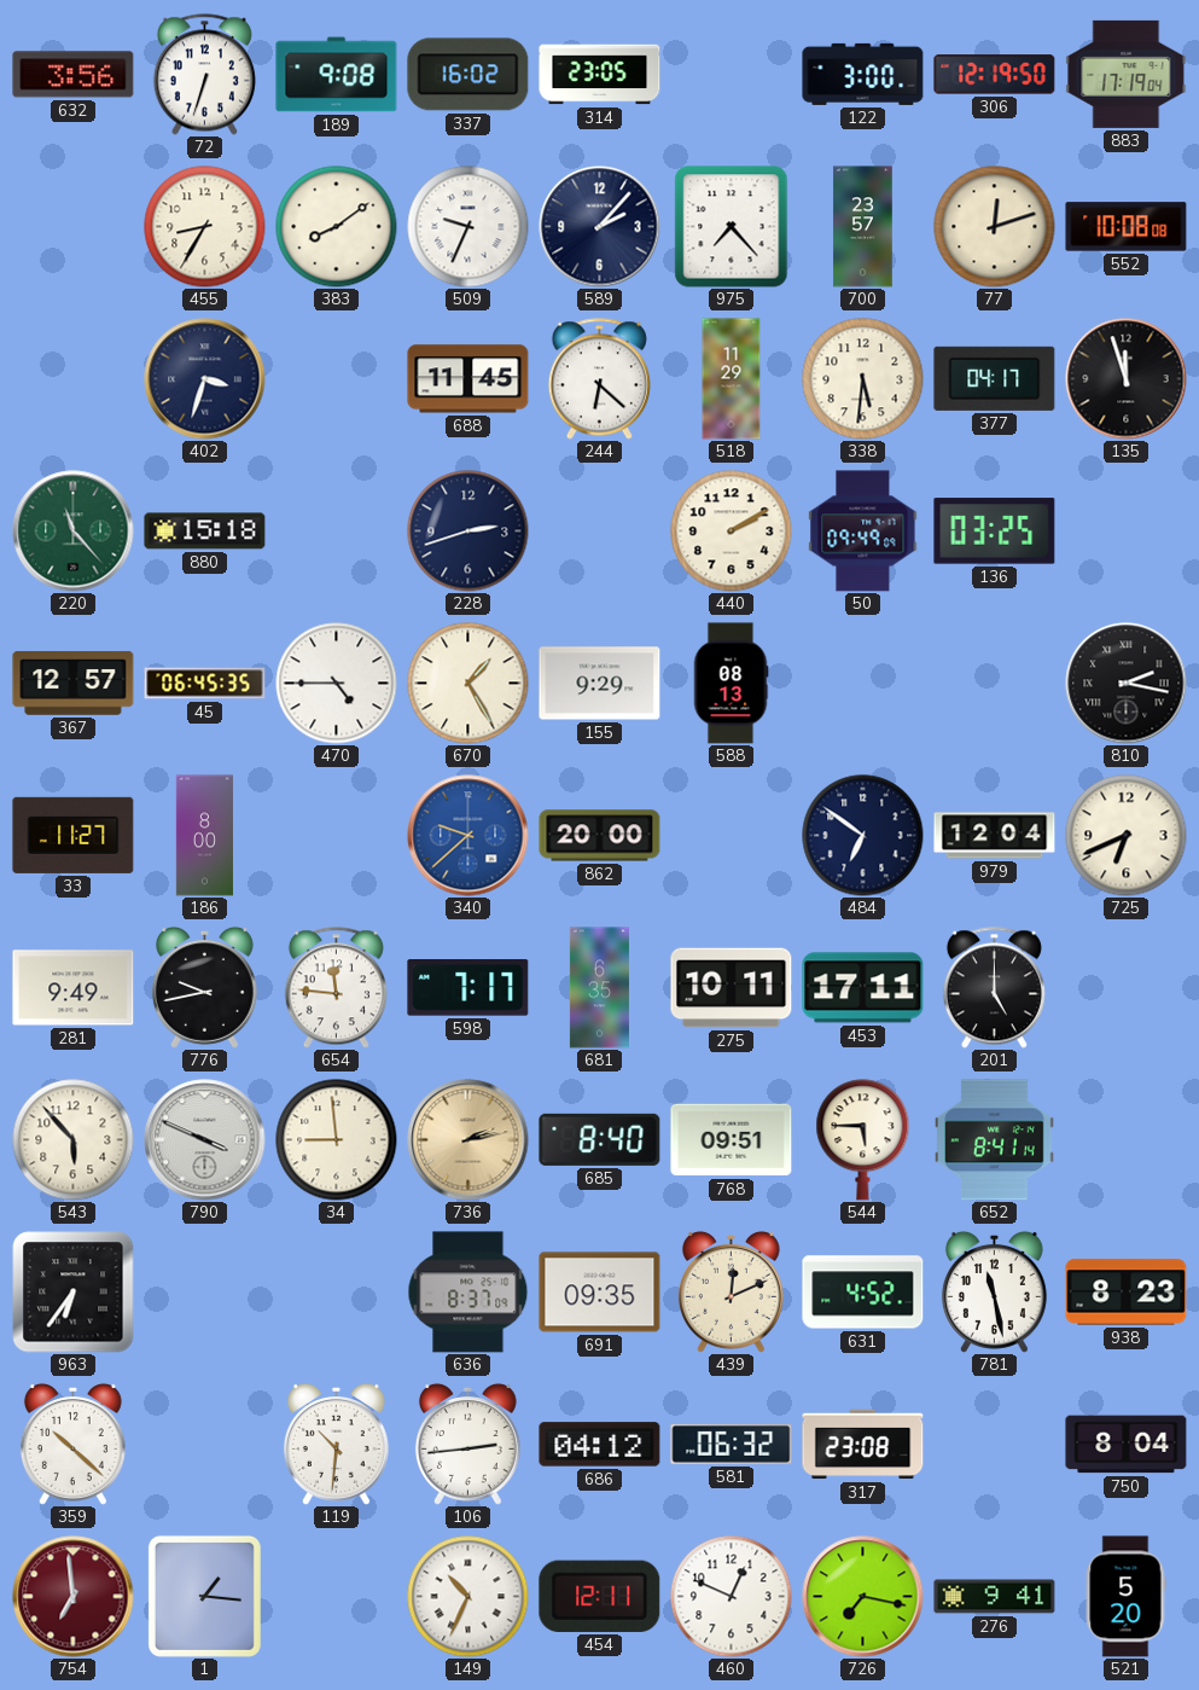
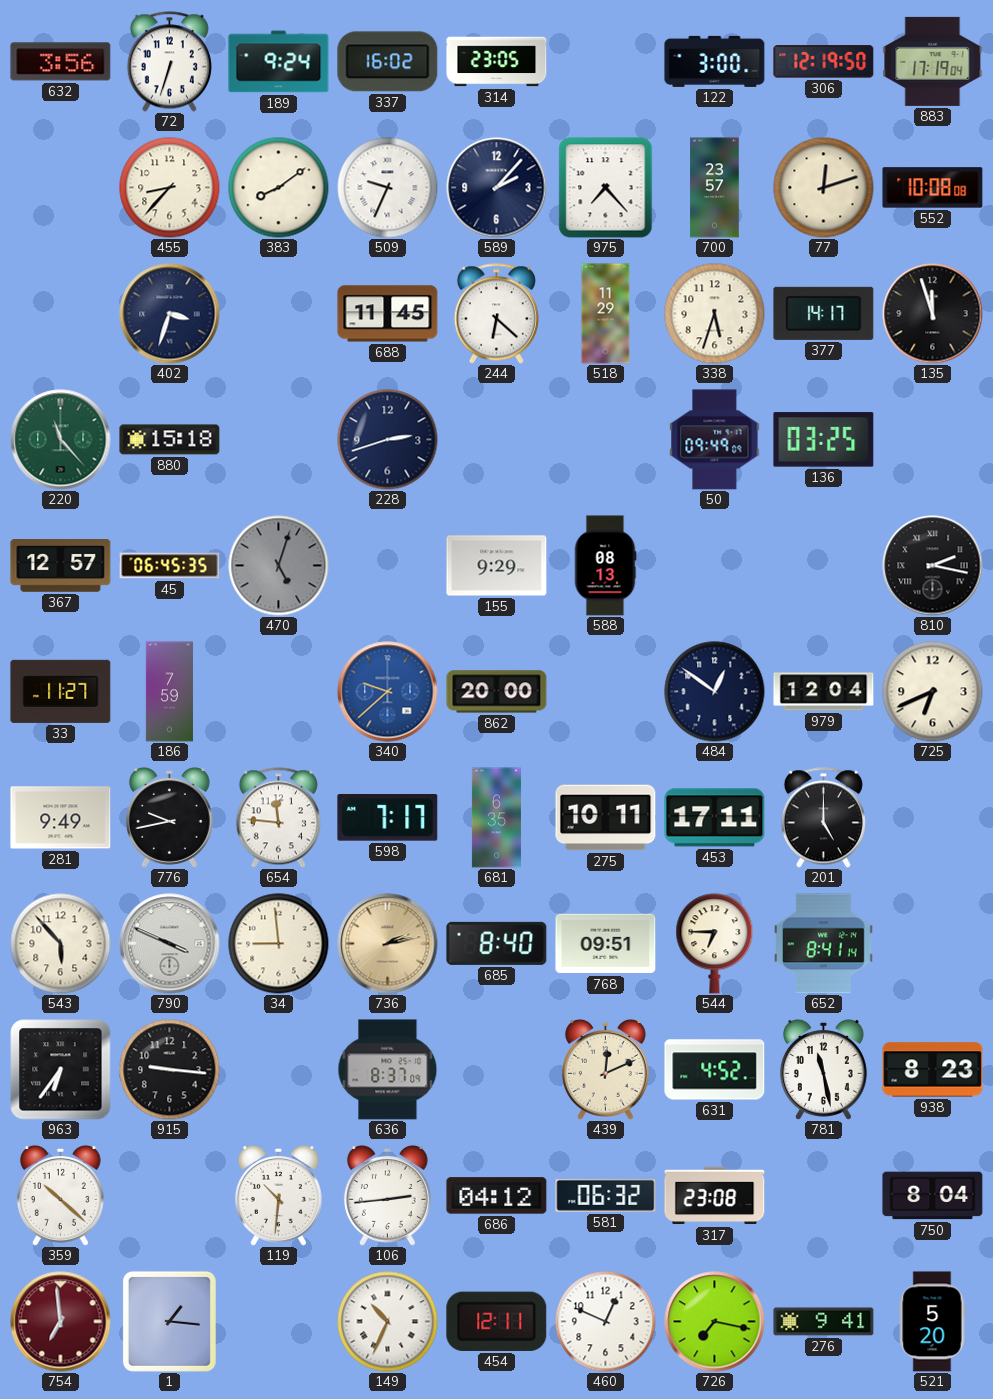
189: 9:08 -> 9:24
455: 8:35 -> 8:37
338: 5:31 -> 5:33
377: 04:17 -> 14:17
440: 2:10 -> none
470: 4:45 -> 5:03
470 dial: white -> grey
670: 1:25 -> none
186: 8:00 -> 7:59
484: 6:51 -> 12:51
544: 5:45 -> 6:45
915: none -> 9:16
691: 09:35 -> none
